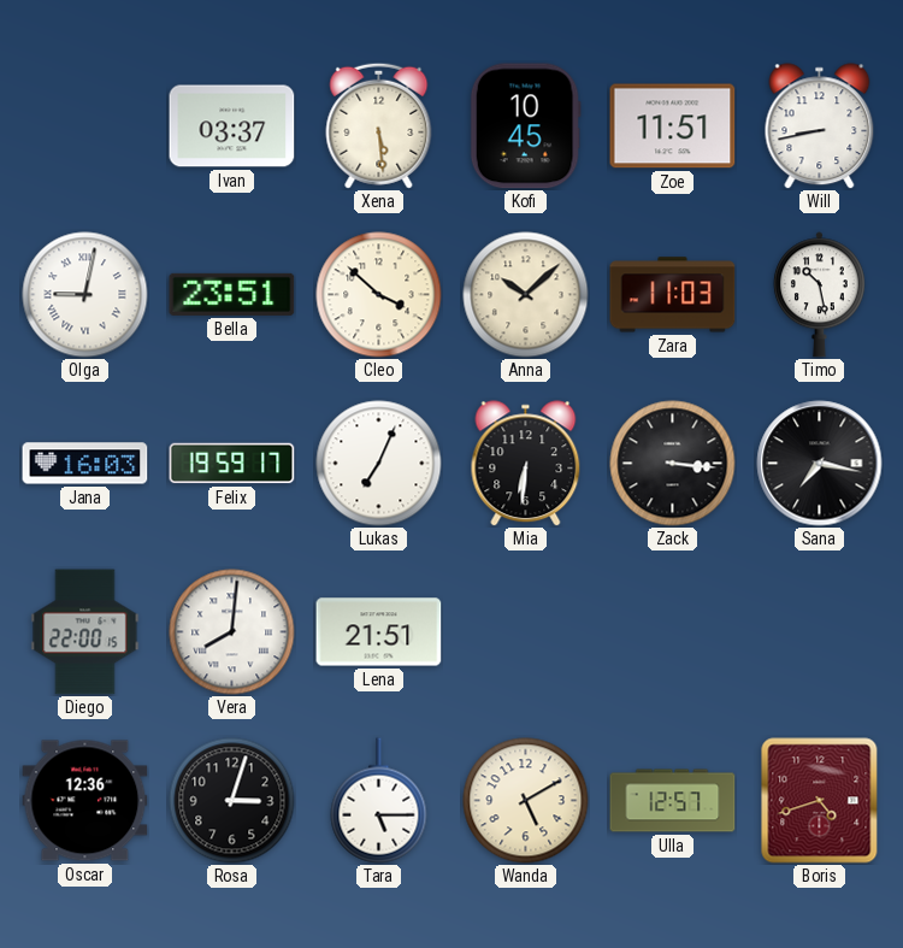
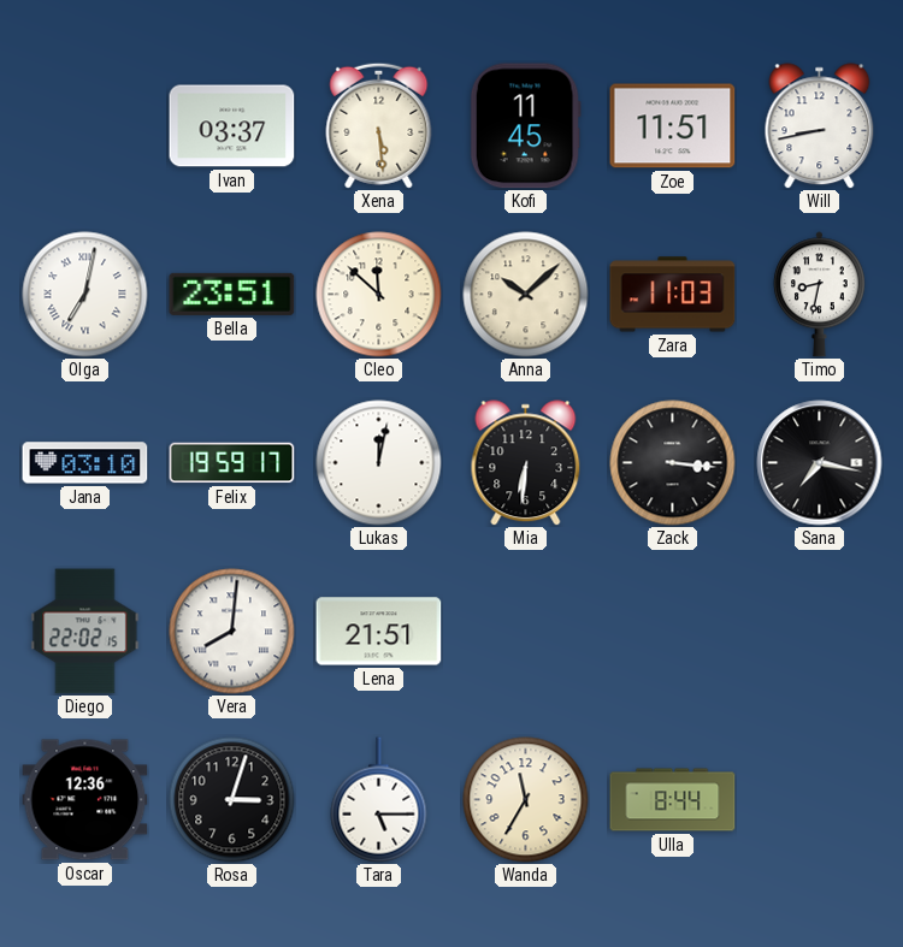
Kofi: 10:45 -> 11:45
Olga: 9:02 -> 7:02
Cleo: 3:52 -> 11:52
Timo: 10:28 -> 8:32
Jana: 16:03 -> 03:10
Lukas: 7:04 -> 12:02
Diego: 22:00 -> 22:02
Wanda: 5:10 -> 11:35
Ulla: 12:57 -> 8:44
Boris: 4:42 -> none
